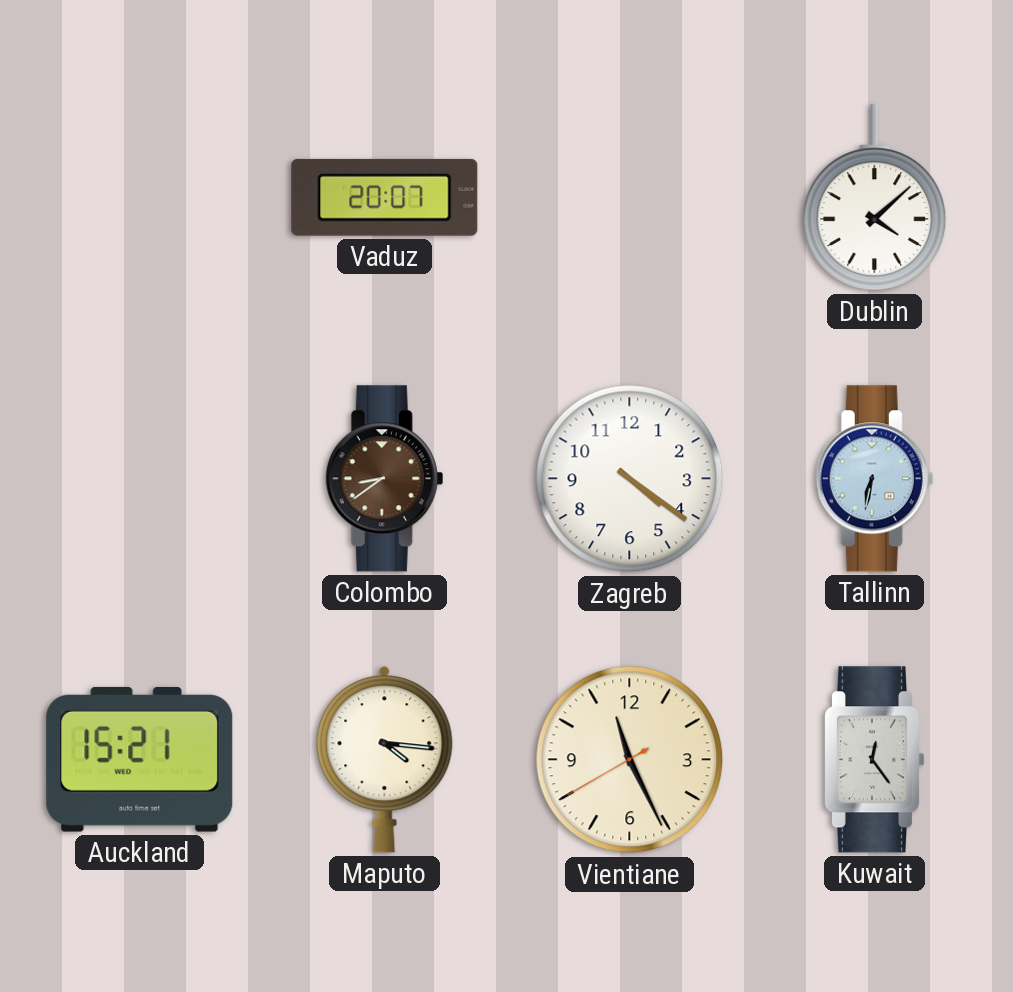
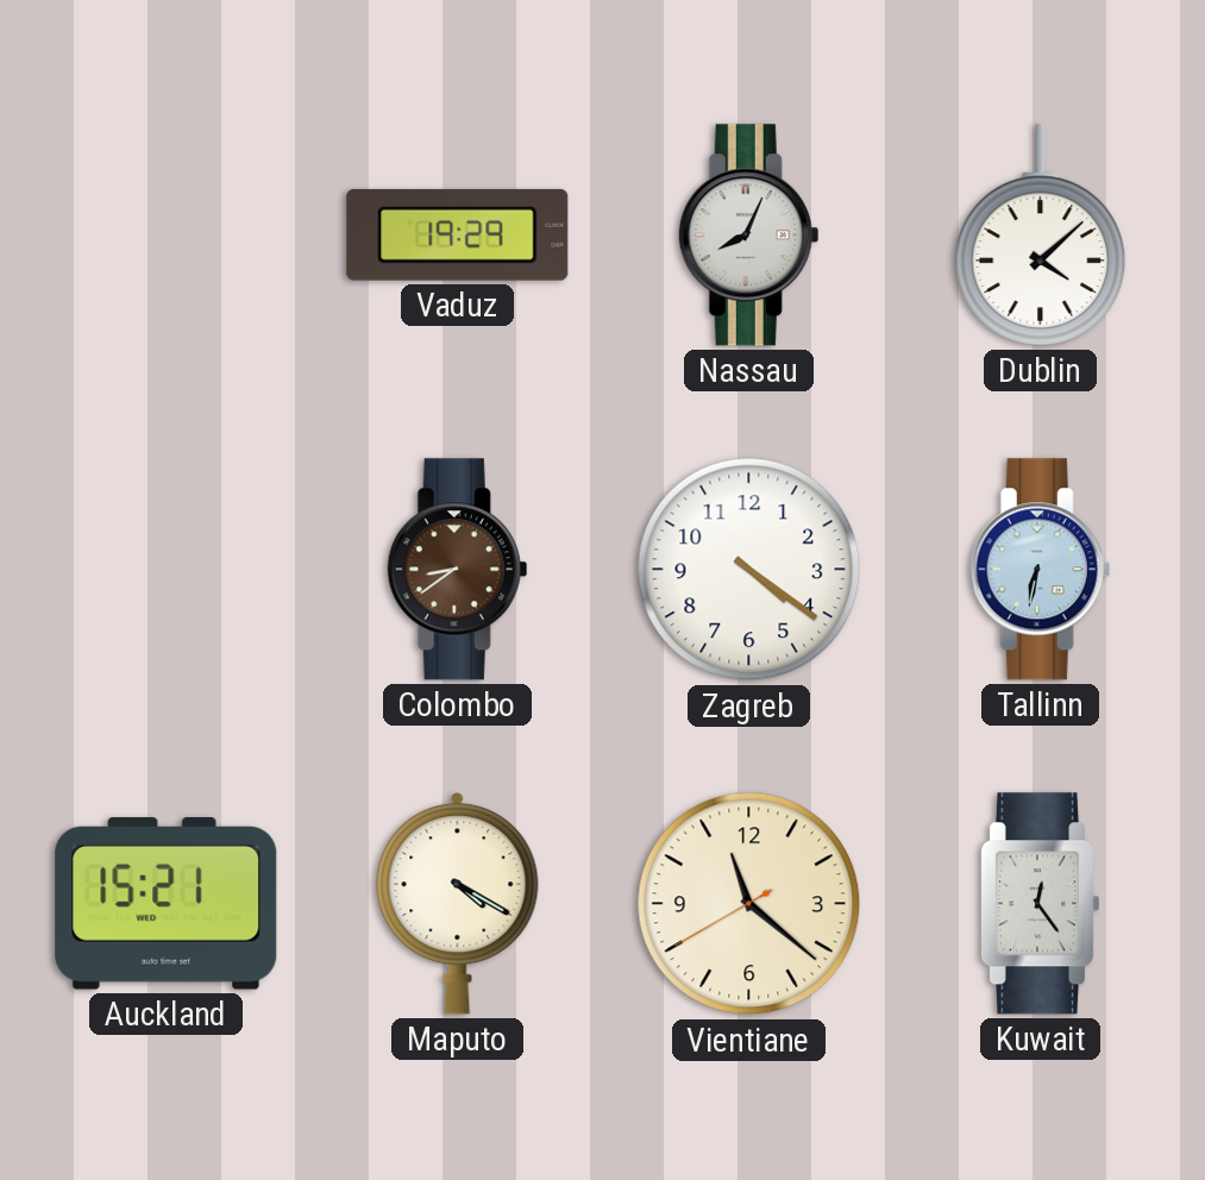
Vaduz: 20:07 -> 19:29
Nassau: none -> 8:04
Maputo: 4:16 -> 4:20
Vientiane: 11:25 -> 11:21
